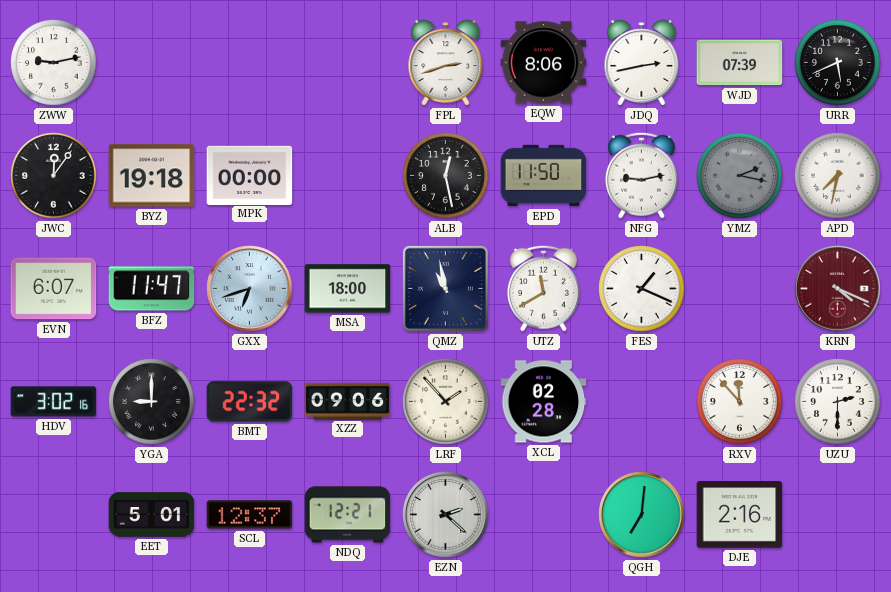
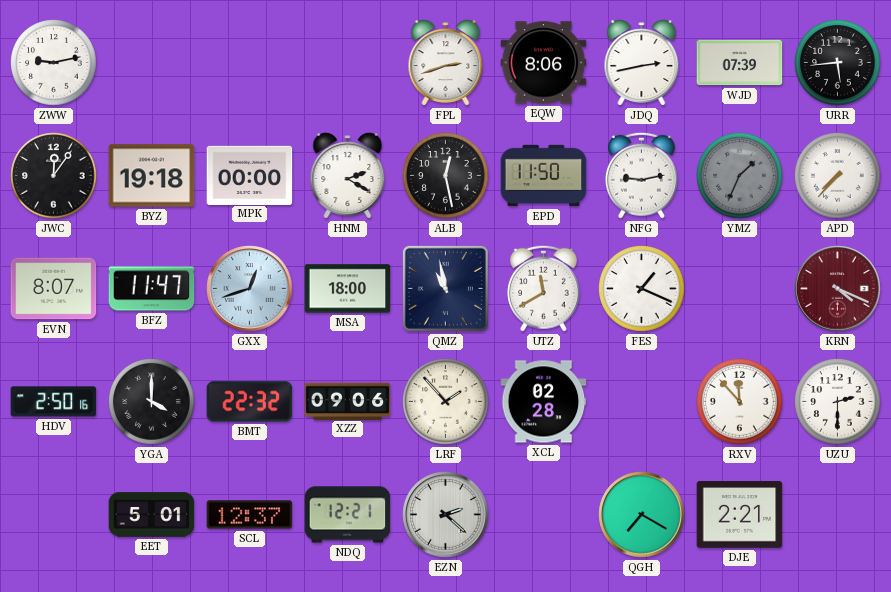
URR: 5:41 -> 5:44
HNM: none -> 2:20
YMZ: 2:17 -> 1:34
APD: 7:32 -> 7:37
EVN: 6:07 -> 8:07
GXX: 6:42 -> 12:42
HDV: 3:02 -> 2:50
YGA: 9:00 -> 4:00
QGH: 7:01 -> 7:20
DJE: 2:16 -> 2:21
